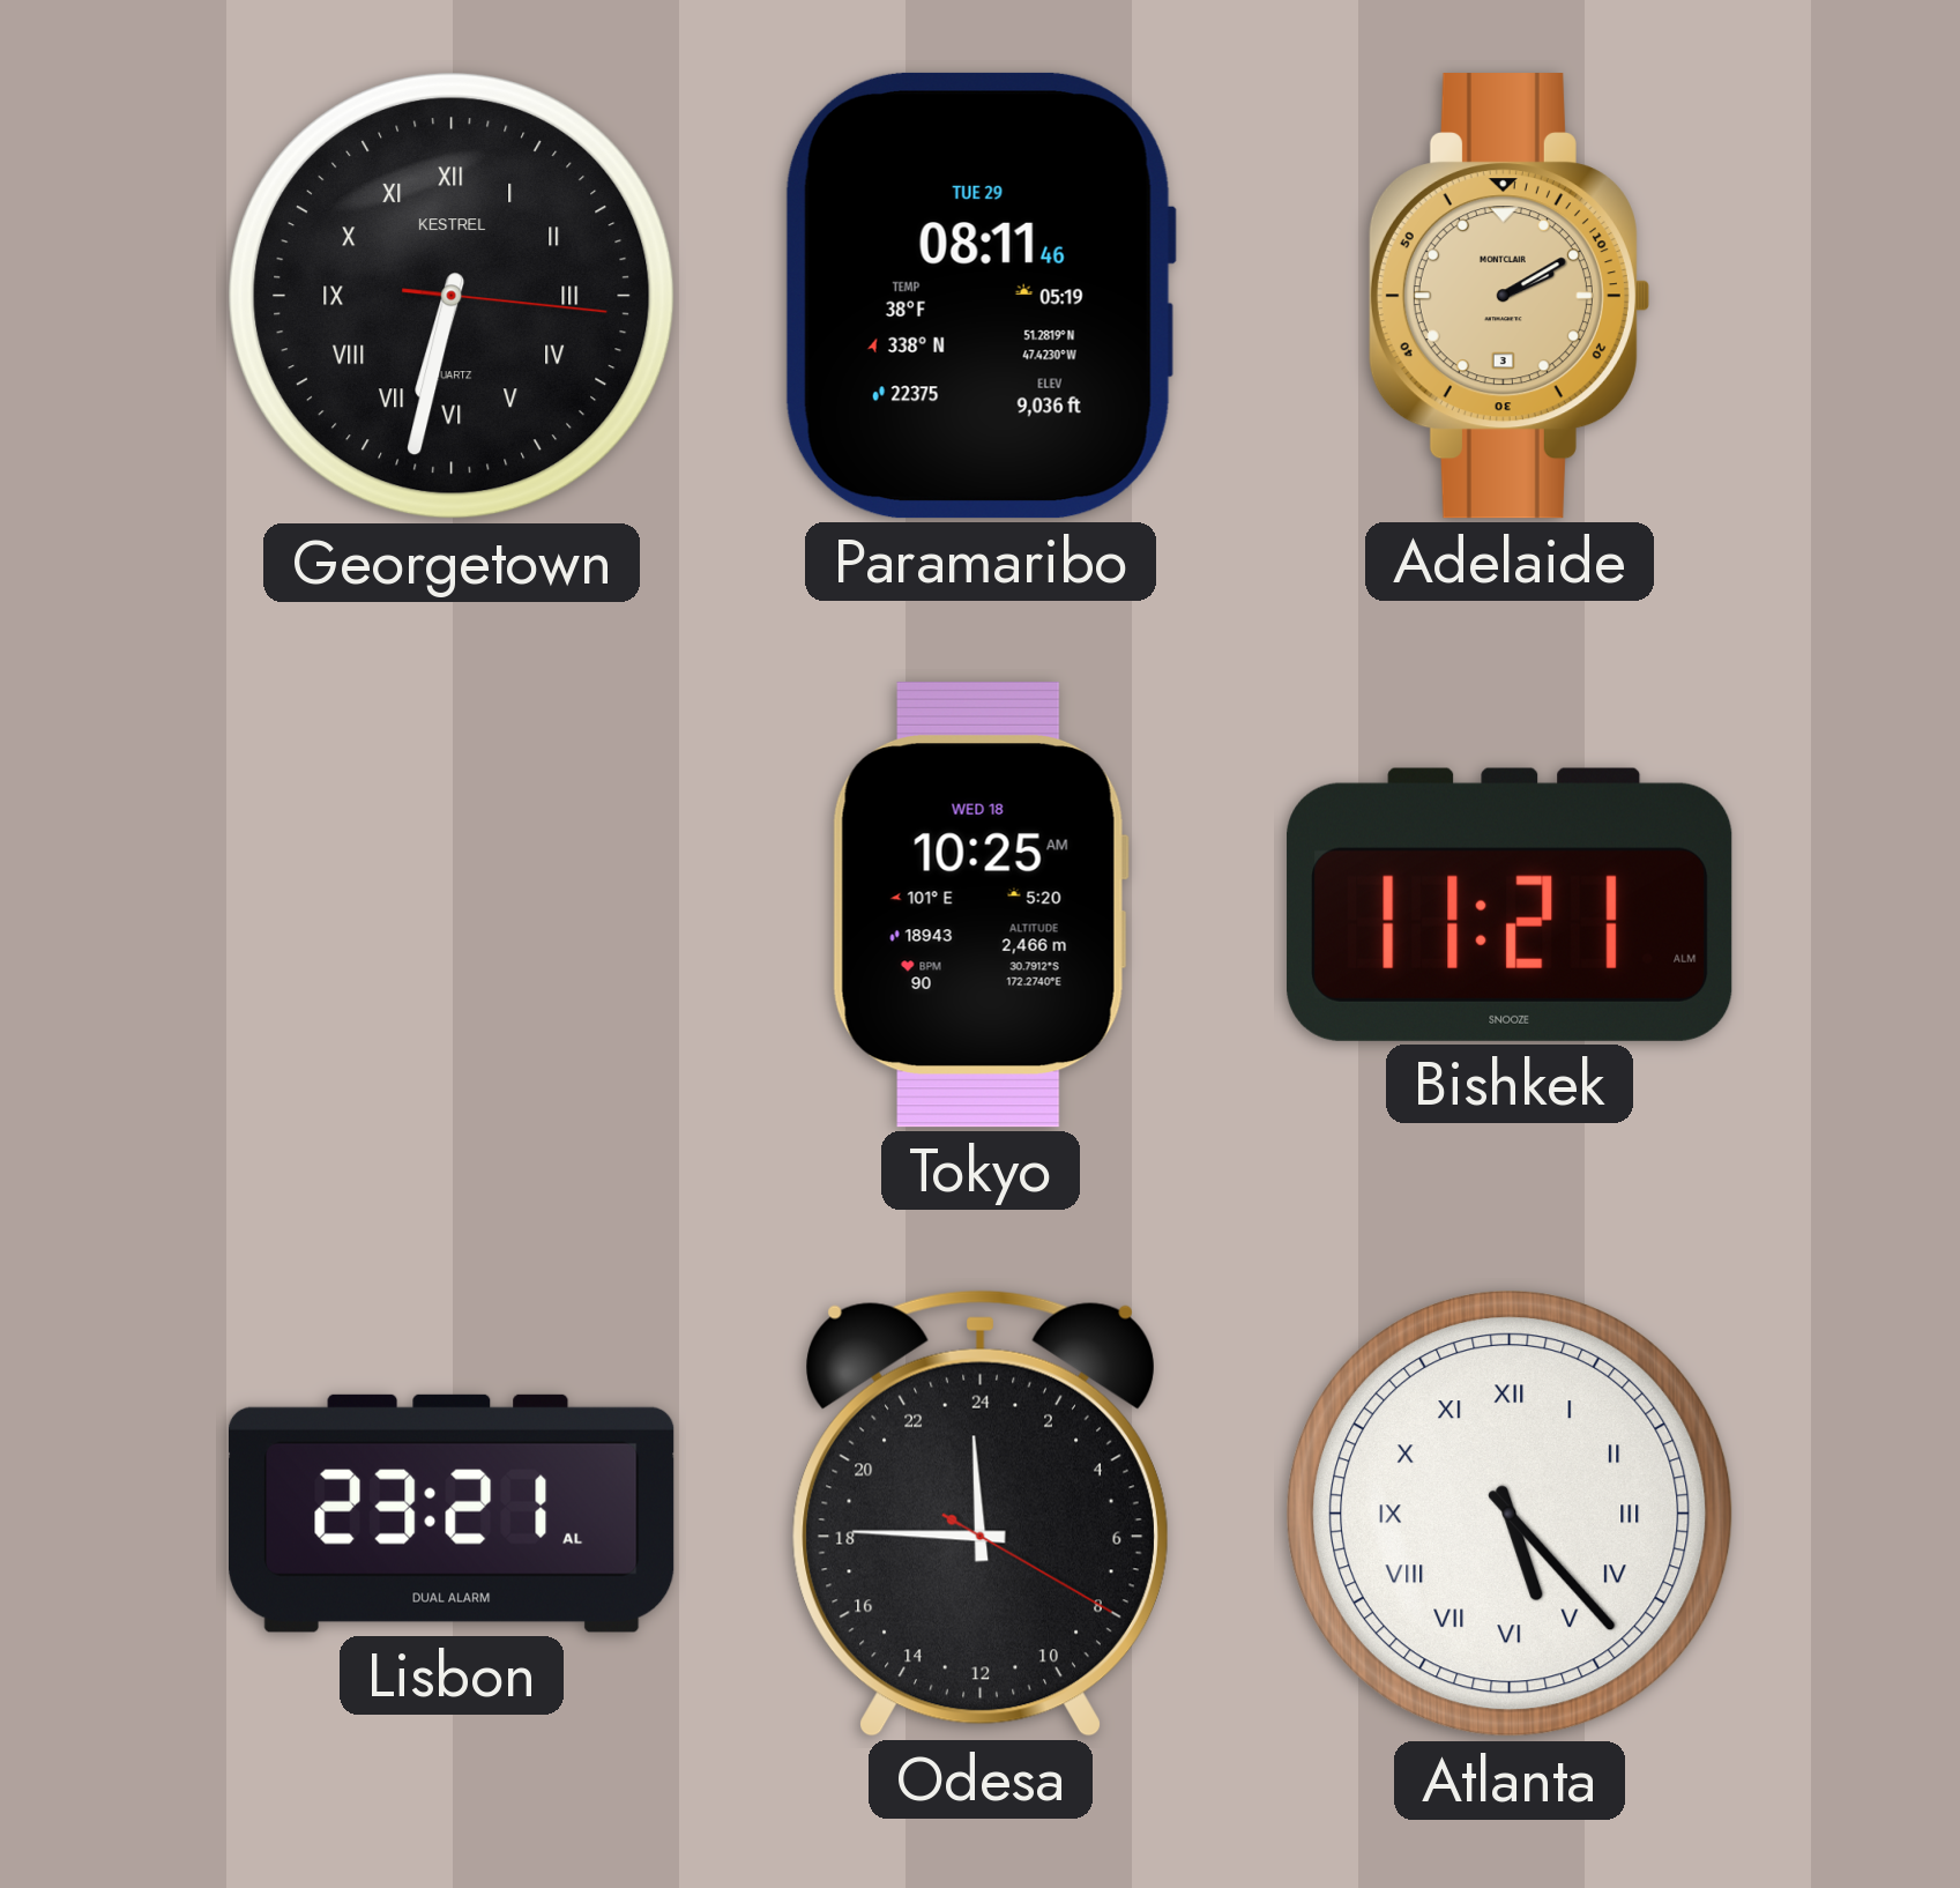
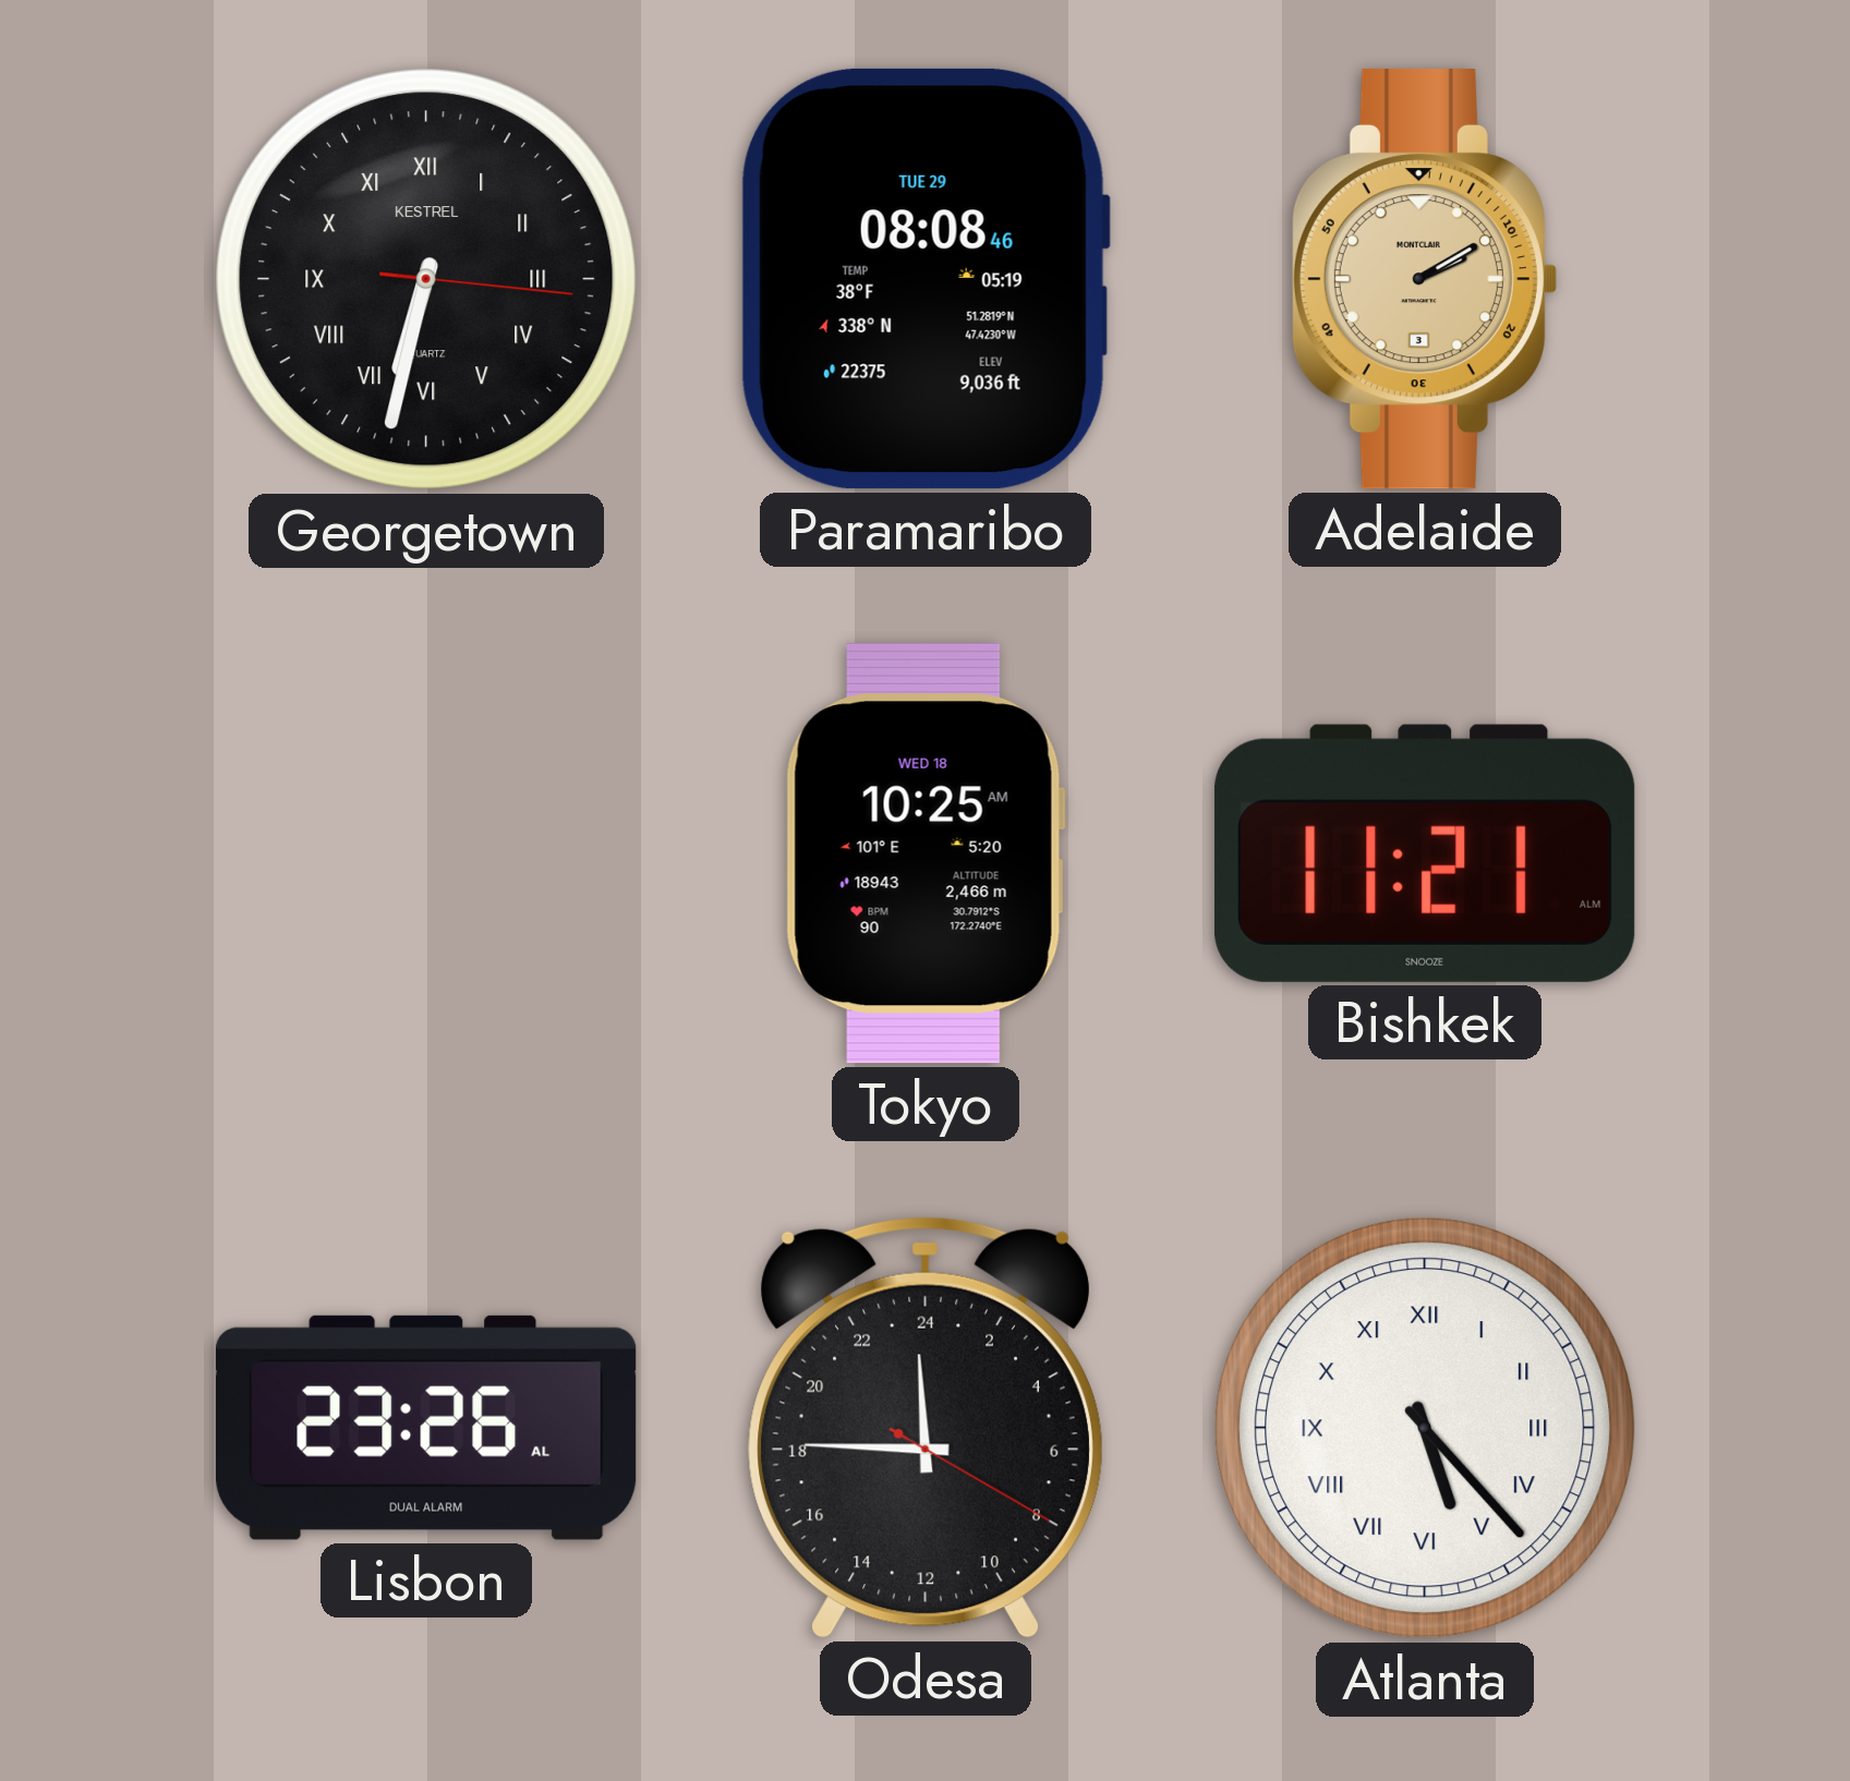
Paramaribo: 08:11 -> 08:08
Lisbon: 23:21 -> 23:26
